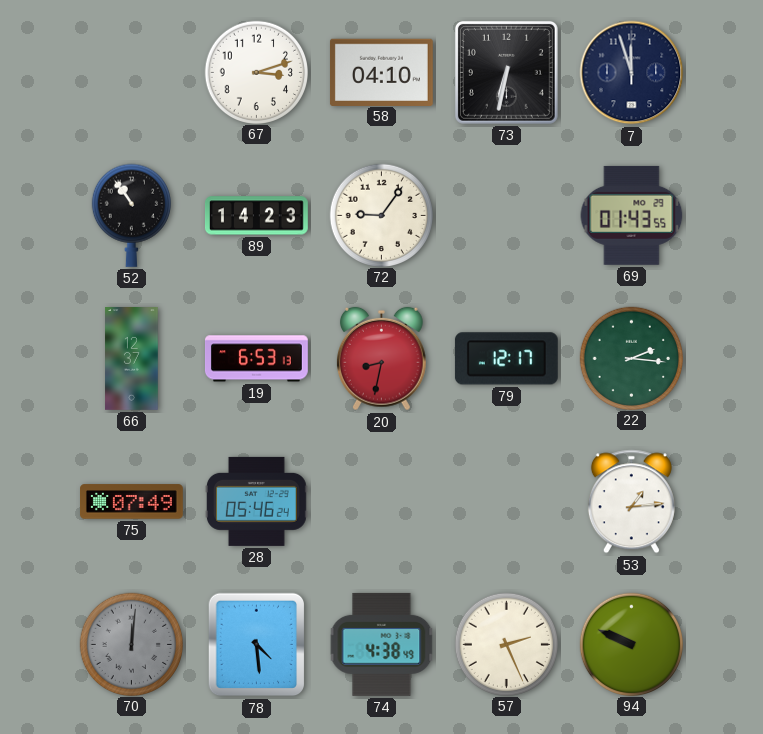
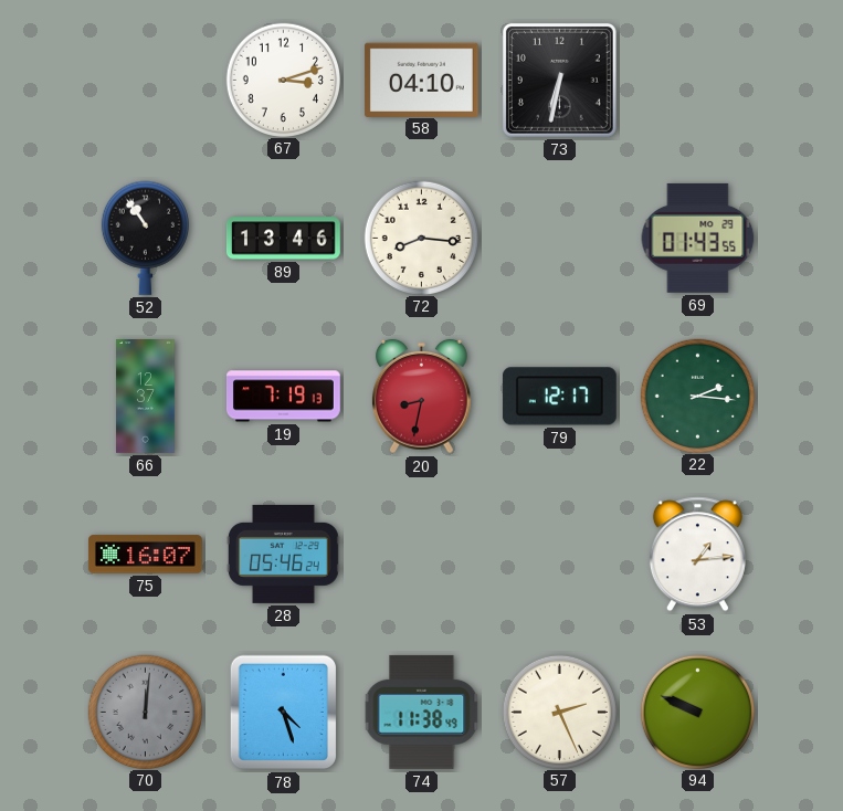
7: 11:57 -> none
89: 14:23 -> 13:46
72: 9:06 -> 8:16
19: 6:53 -> 7:19
75: 07:49 -> 16:07
78: 4:29 -> 4:27
74: 4:38 -> 11:38
